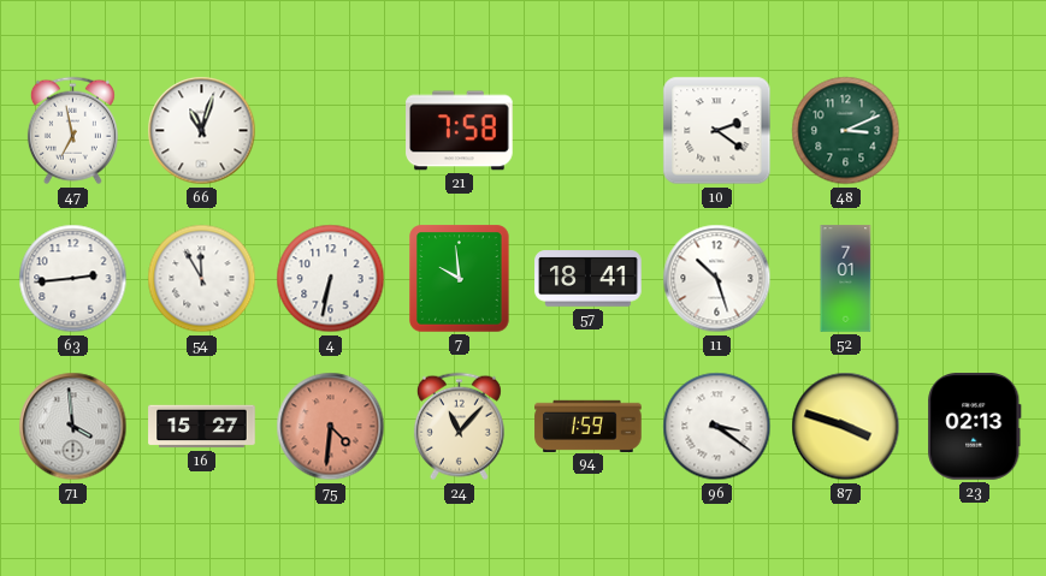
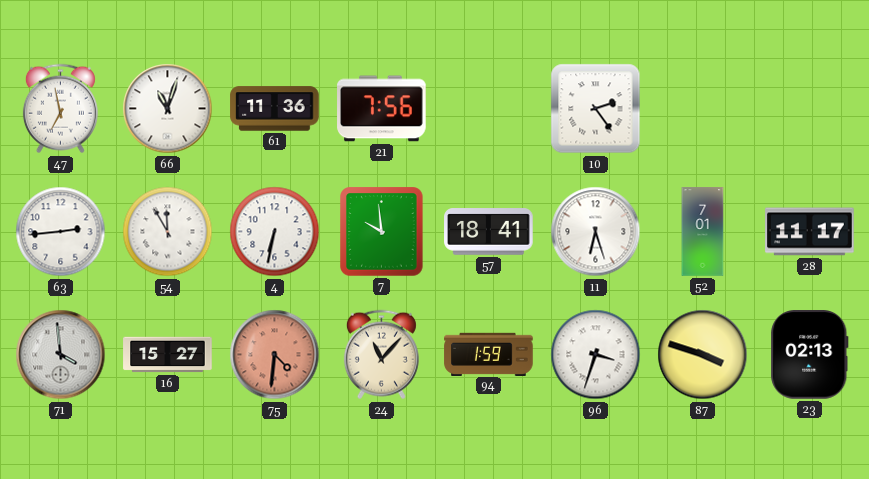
61: none -> 11:36
21: 7:58 -> 7:56
10: 2:21 -> 2:24
48: 3:11 -> none
11: 10:27 -> 6:27
28: none -> 11:17
96: 3:21 -> 3:33
